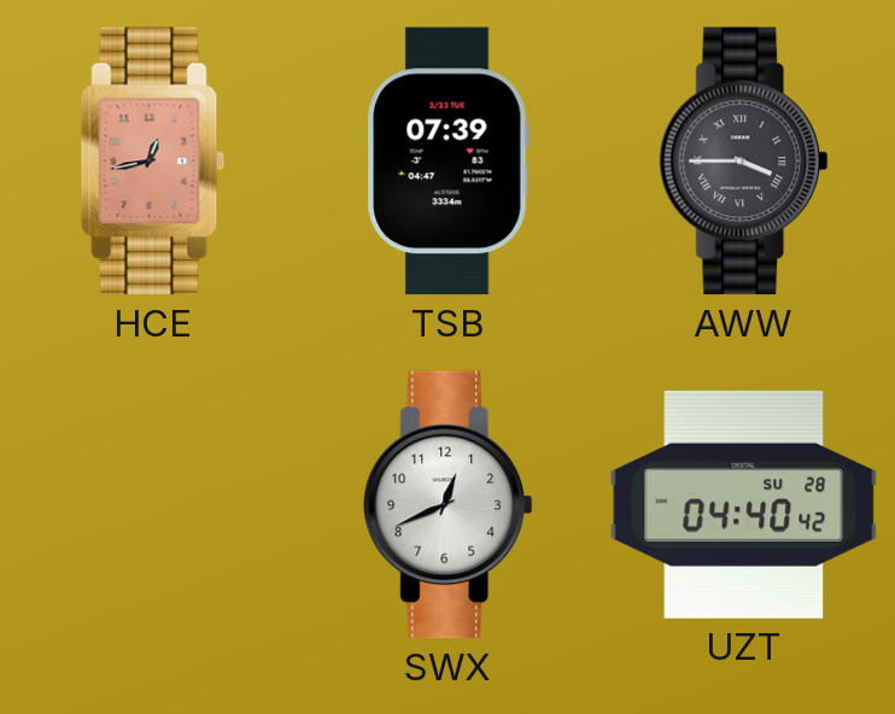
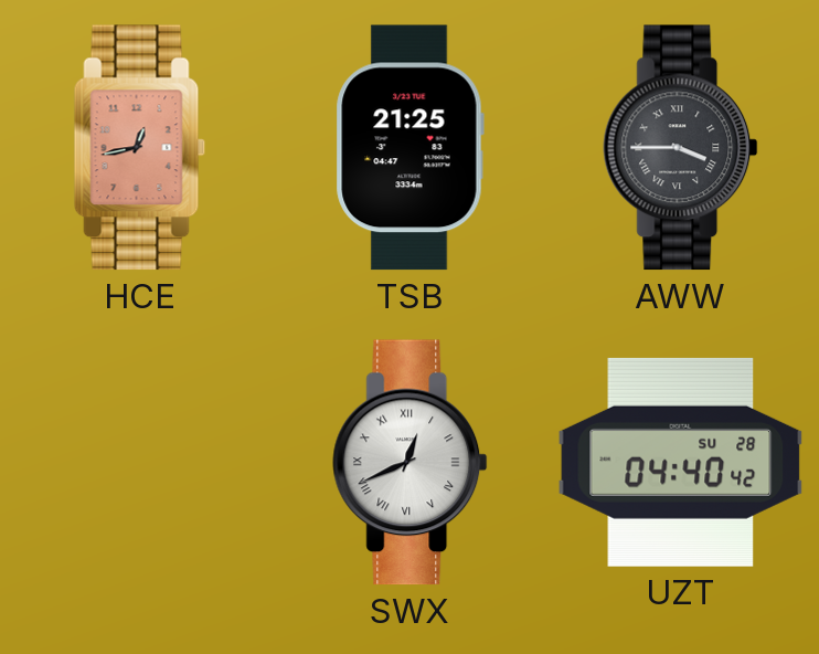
TSB: 07:39 -> 21:25
SWX numerals: Arabic -> Roman
